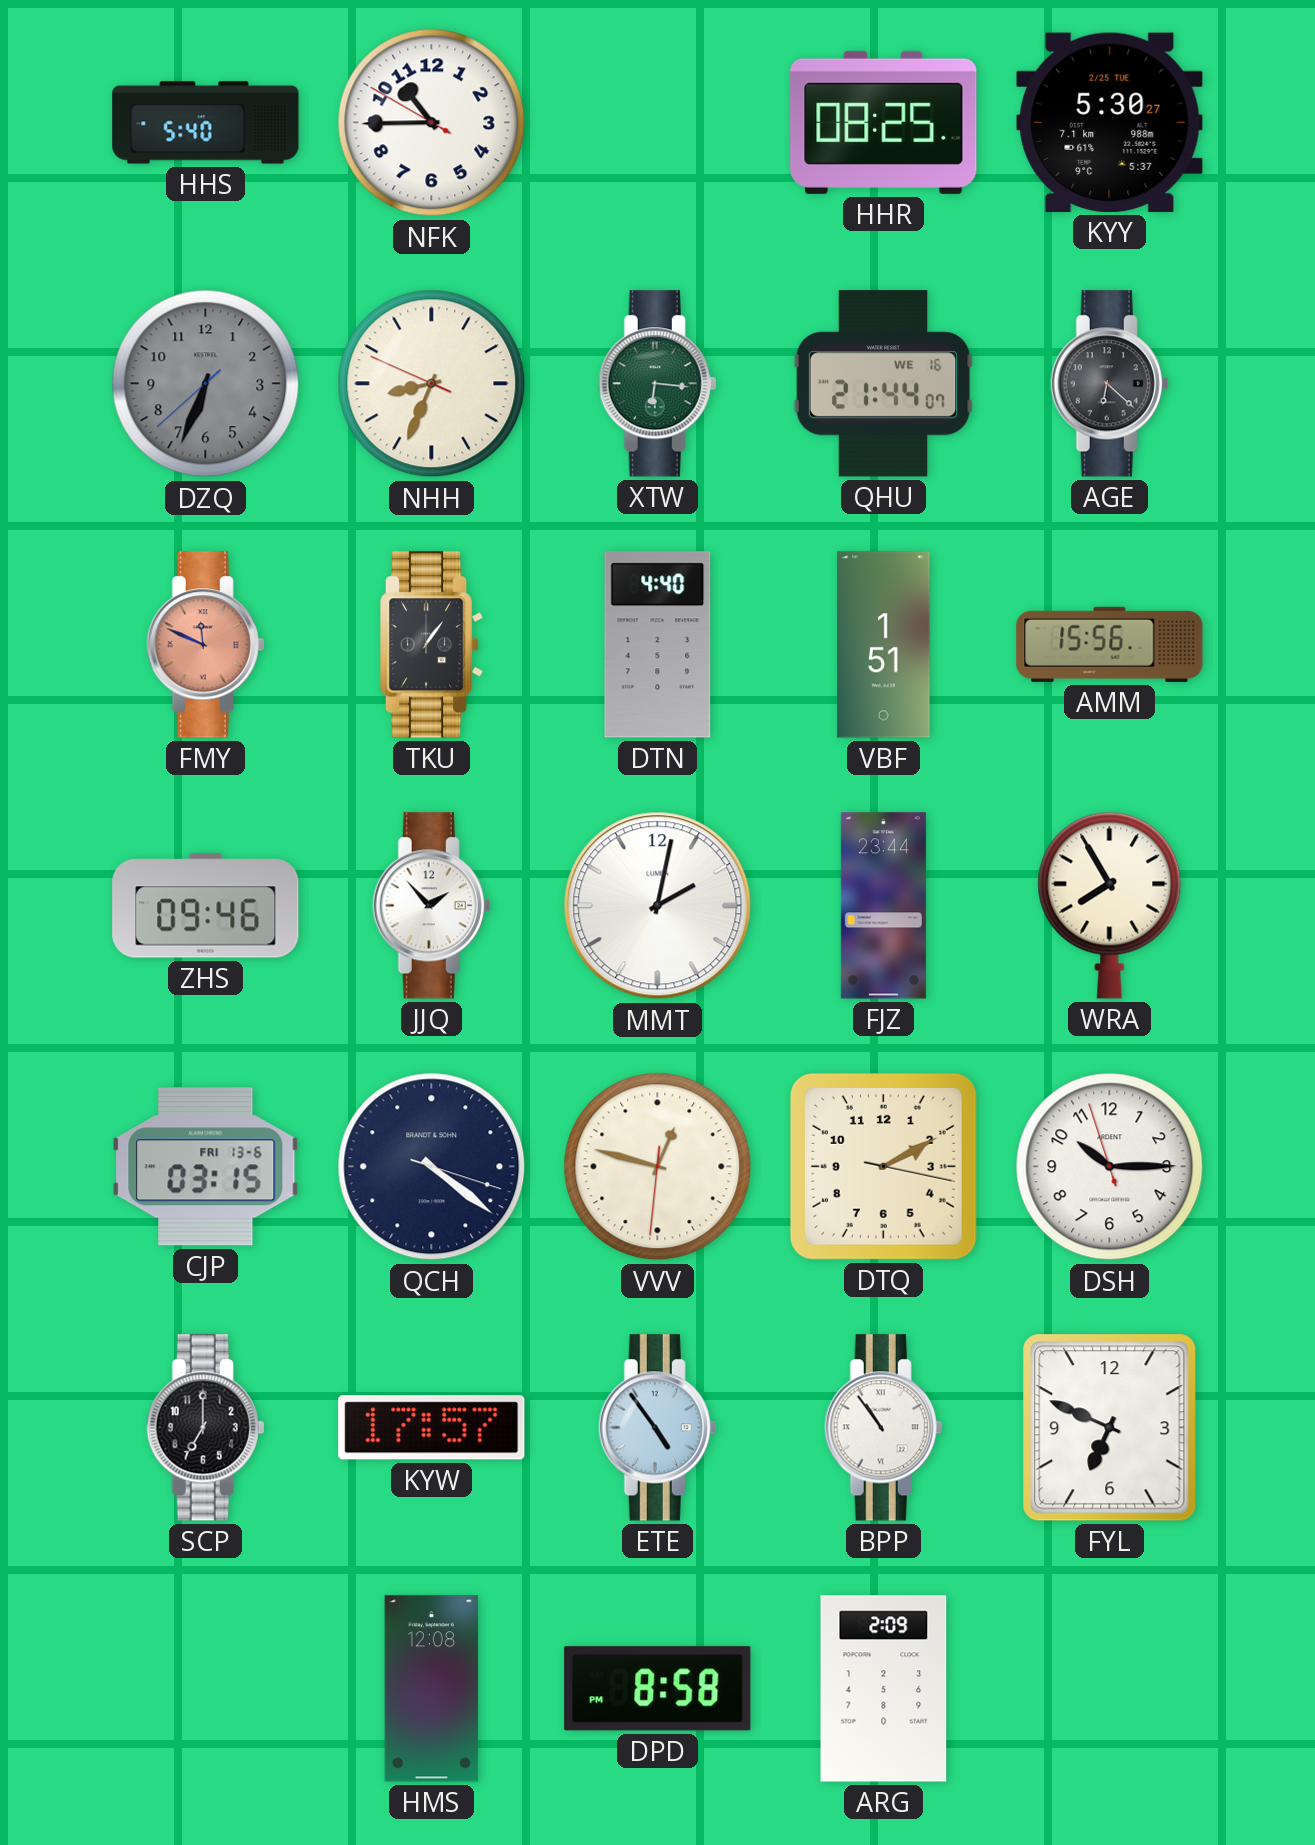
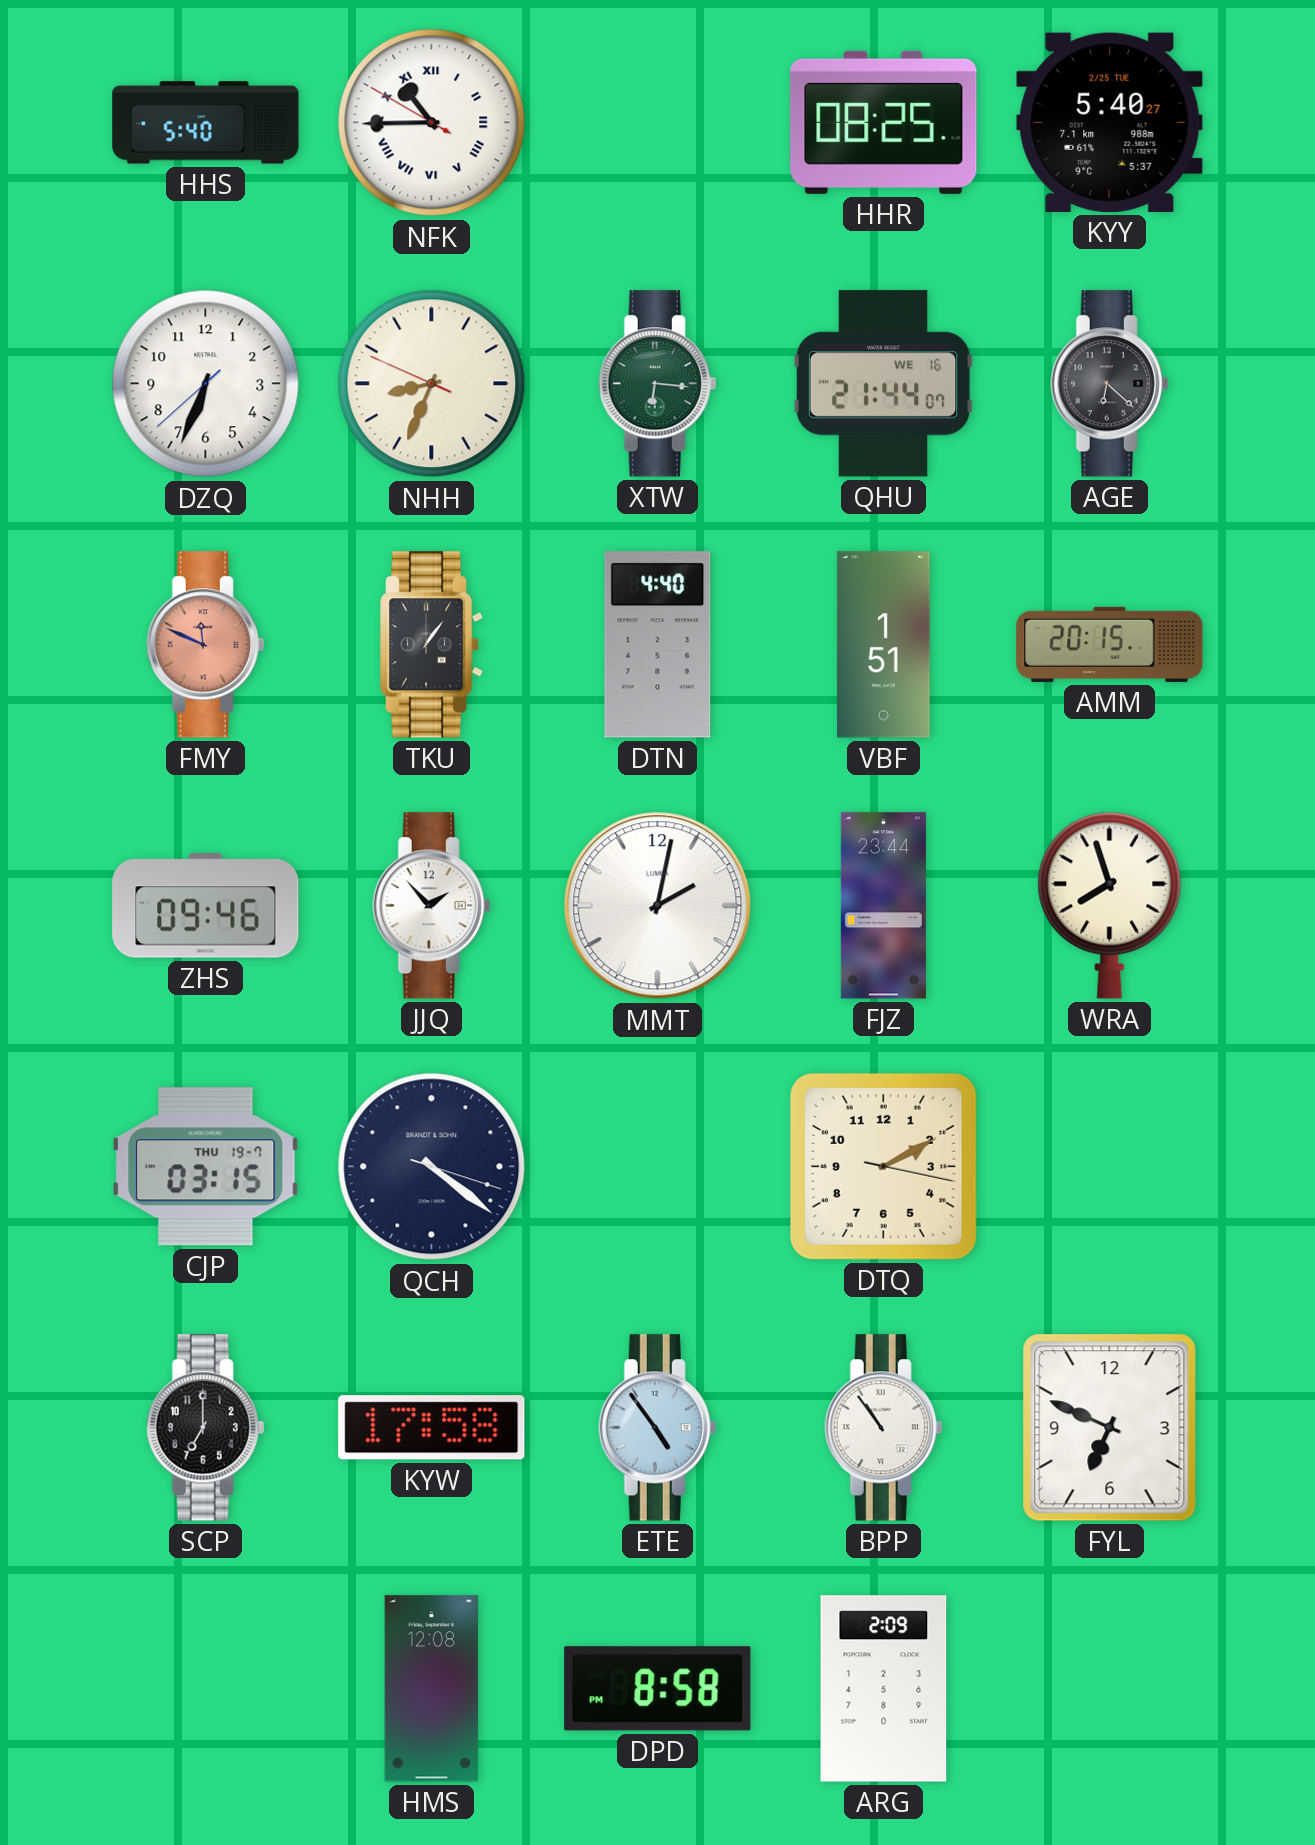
NFK numerals: Arabic -> Roman
KYY: 5:30 -> 5:40
DZQ dial: grey -> white
AMM: 15:56 -> 20:15
WRA: 7:55 -> 7:57
CJP date: FRI 13-6 -> THU 19-7
VVV: 12:47 -> none
DSH: 10:14 -> none
KYW: 17:57 -> 17:58
